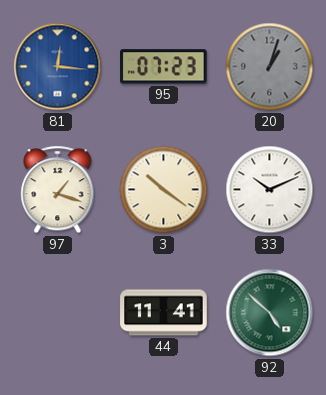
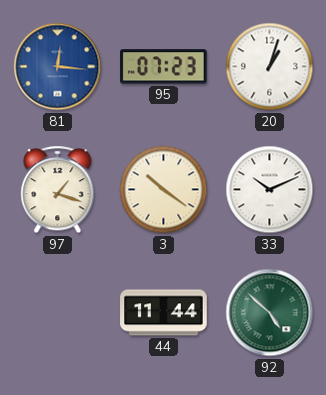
20 dial: grey -> white
44: 11:41 -> 11:44
